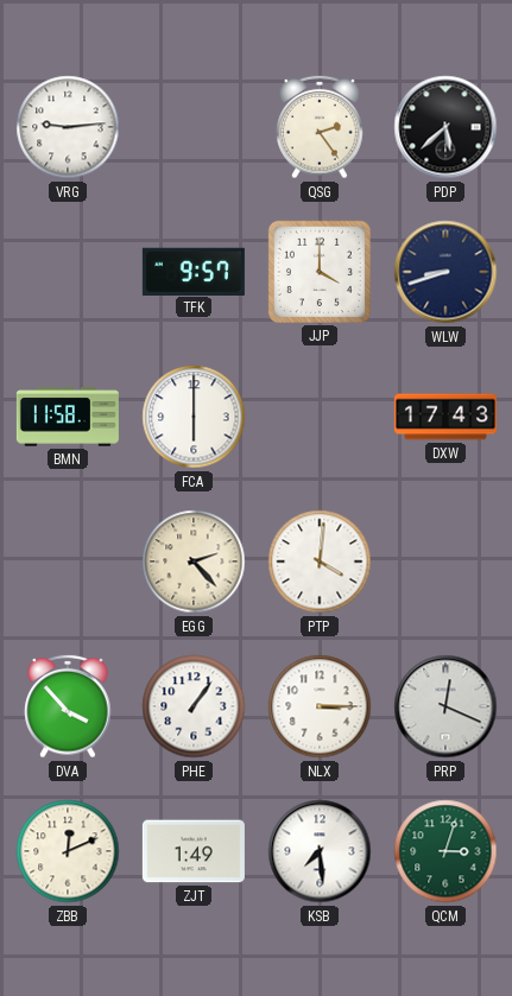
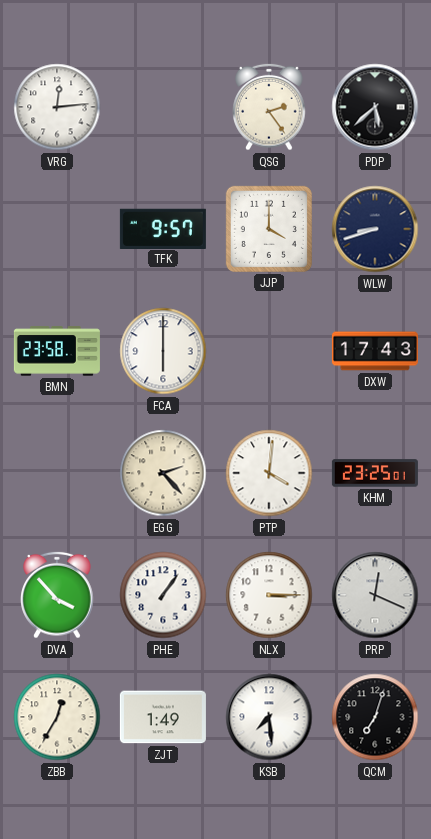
VRG: 9:14 -> 12:14
BMN: 11:58 -> 23:58
KHM: none -> 23:25
ZBB: 12:11 -> 12:35
QCM: 3:03 -> 7:03
QCM dial: green -> black
